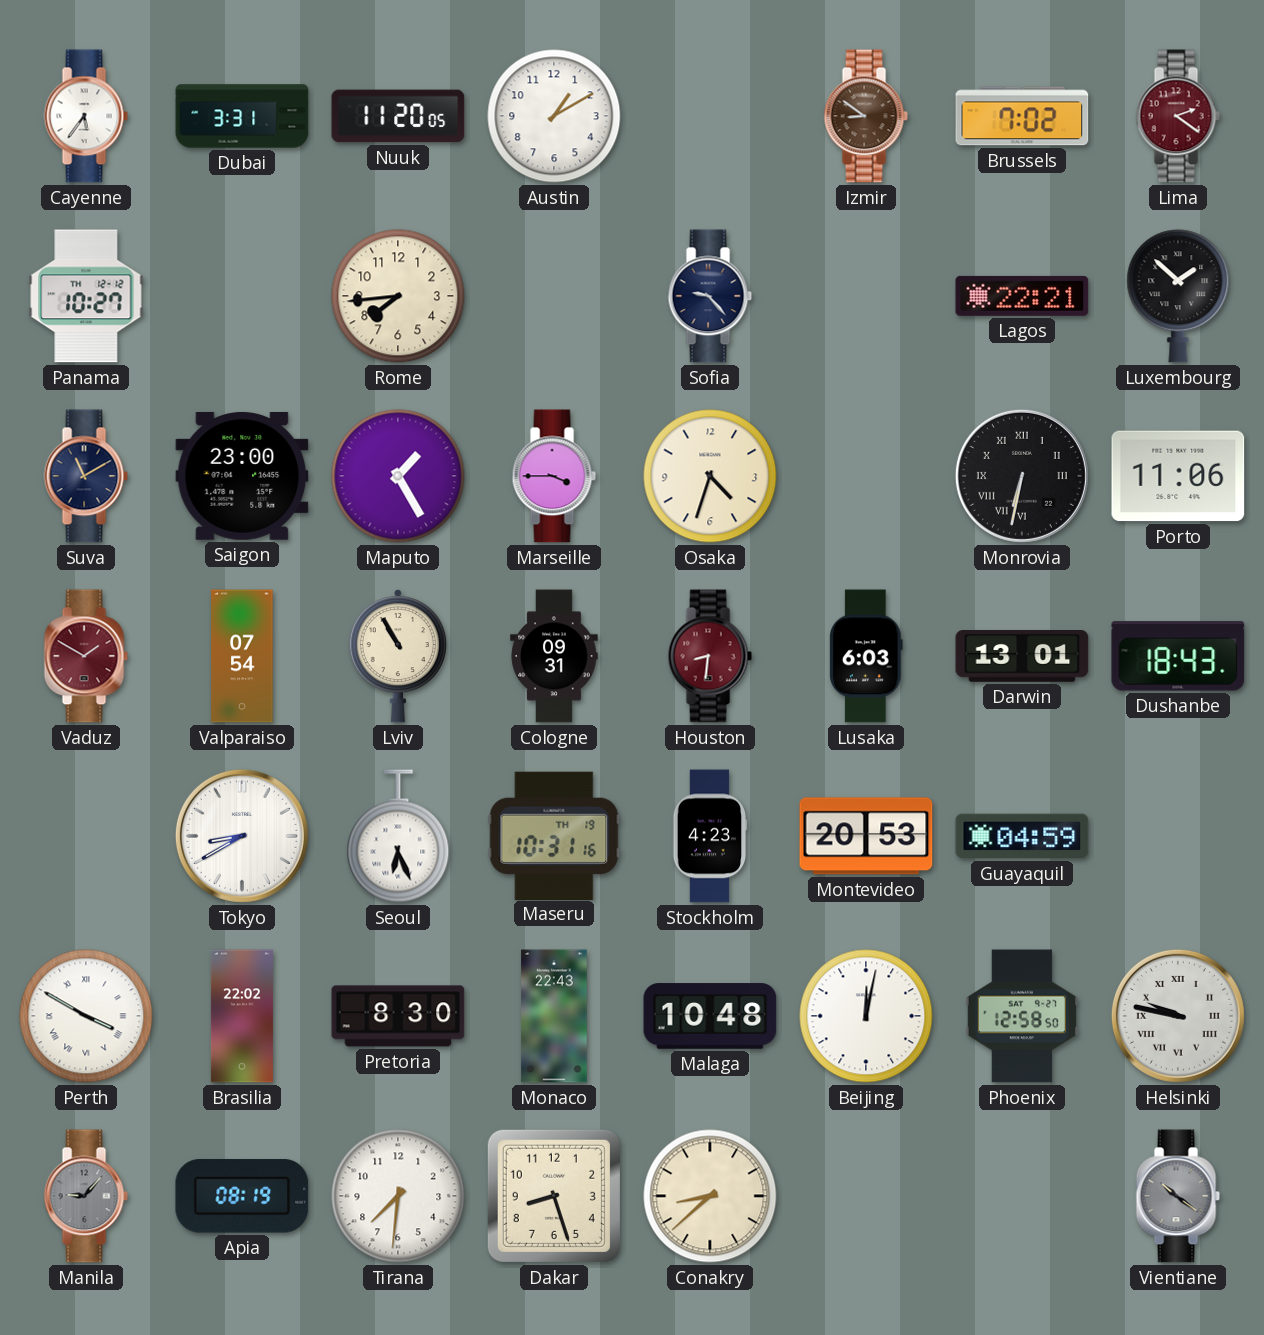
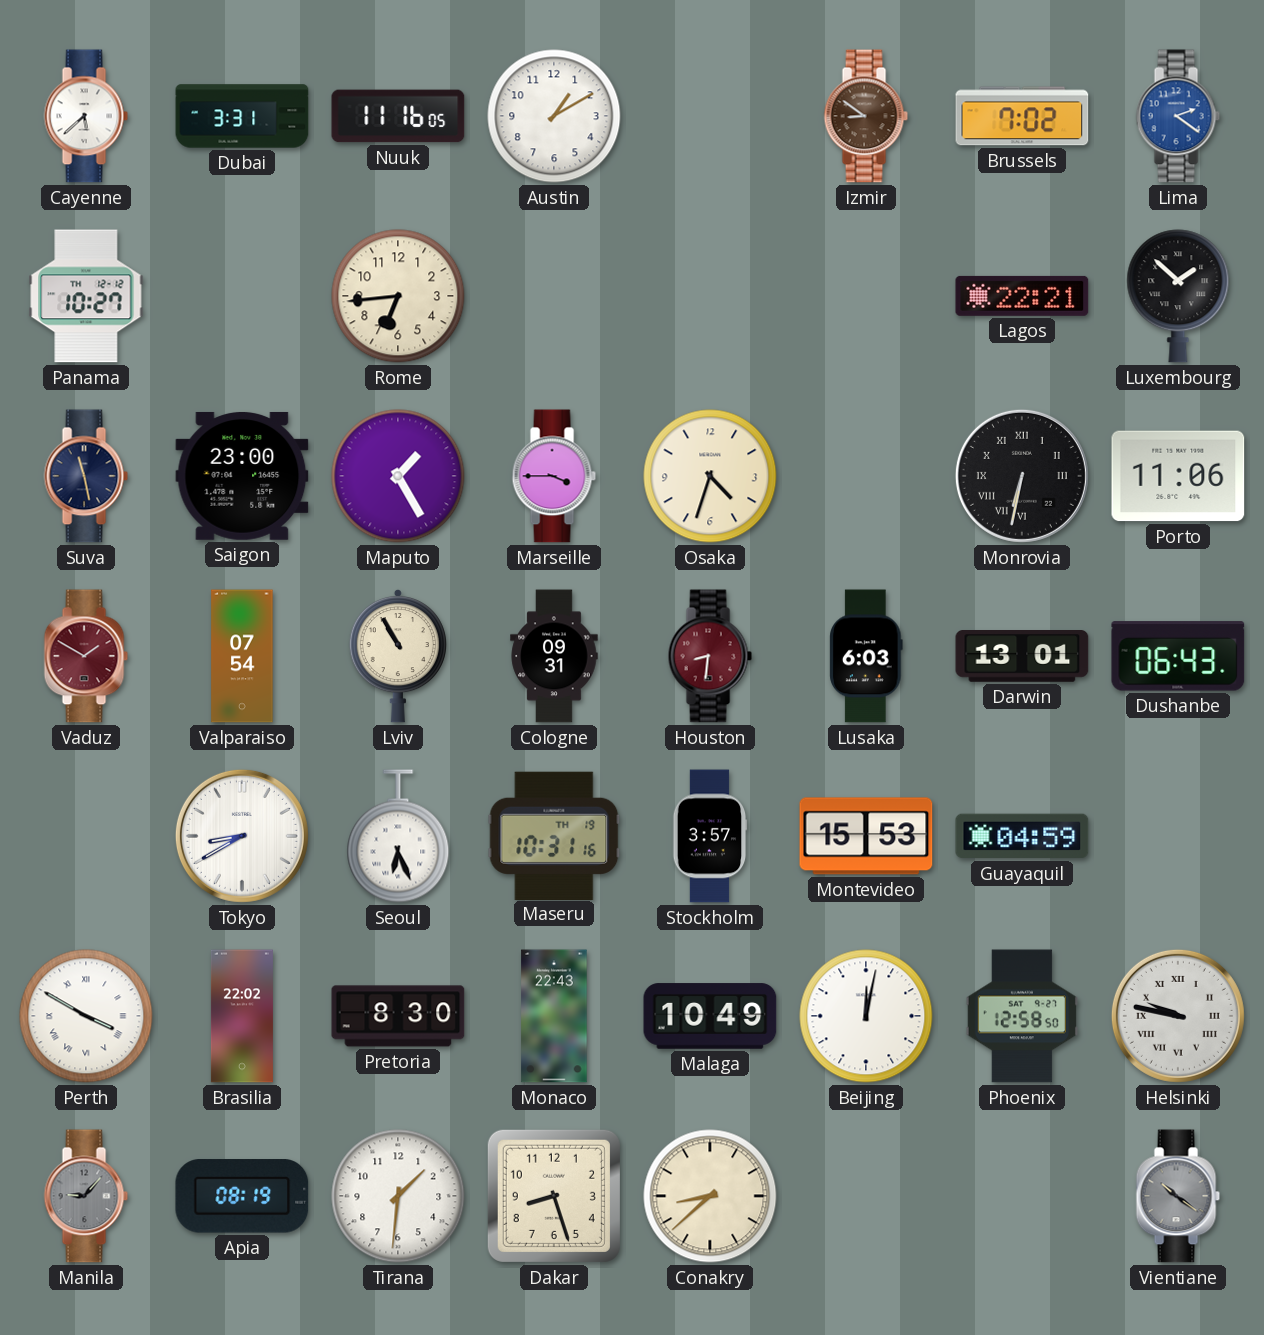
Cayenne: 5:36 -> 5:38
Nuuk: 11:20 -> 11:16
Lima dial: burgundy -> blue
Rome: 7:44 -> 6:44
Sofia: 9:23 -> none
Suva: 11:10 -> 11:28
Dushanbe: 18:43 -> 06:43
Stockholm: 4:23 -> 3:57
Montevideo: 20:53 -> 15:53
Malaga: 10:48 -> 10:49
Tirana: 7:31 -> 1:31
